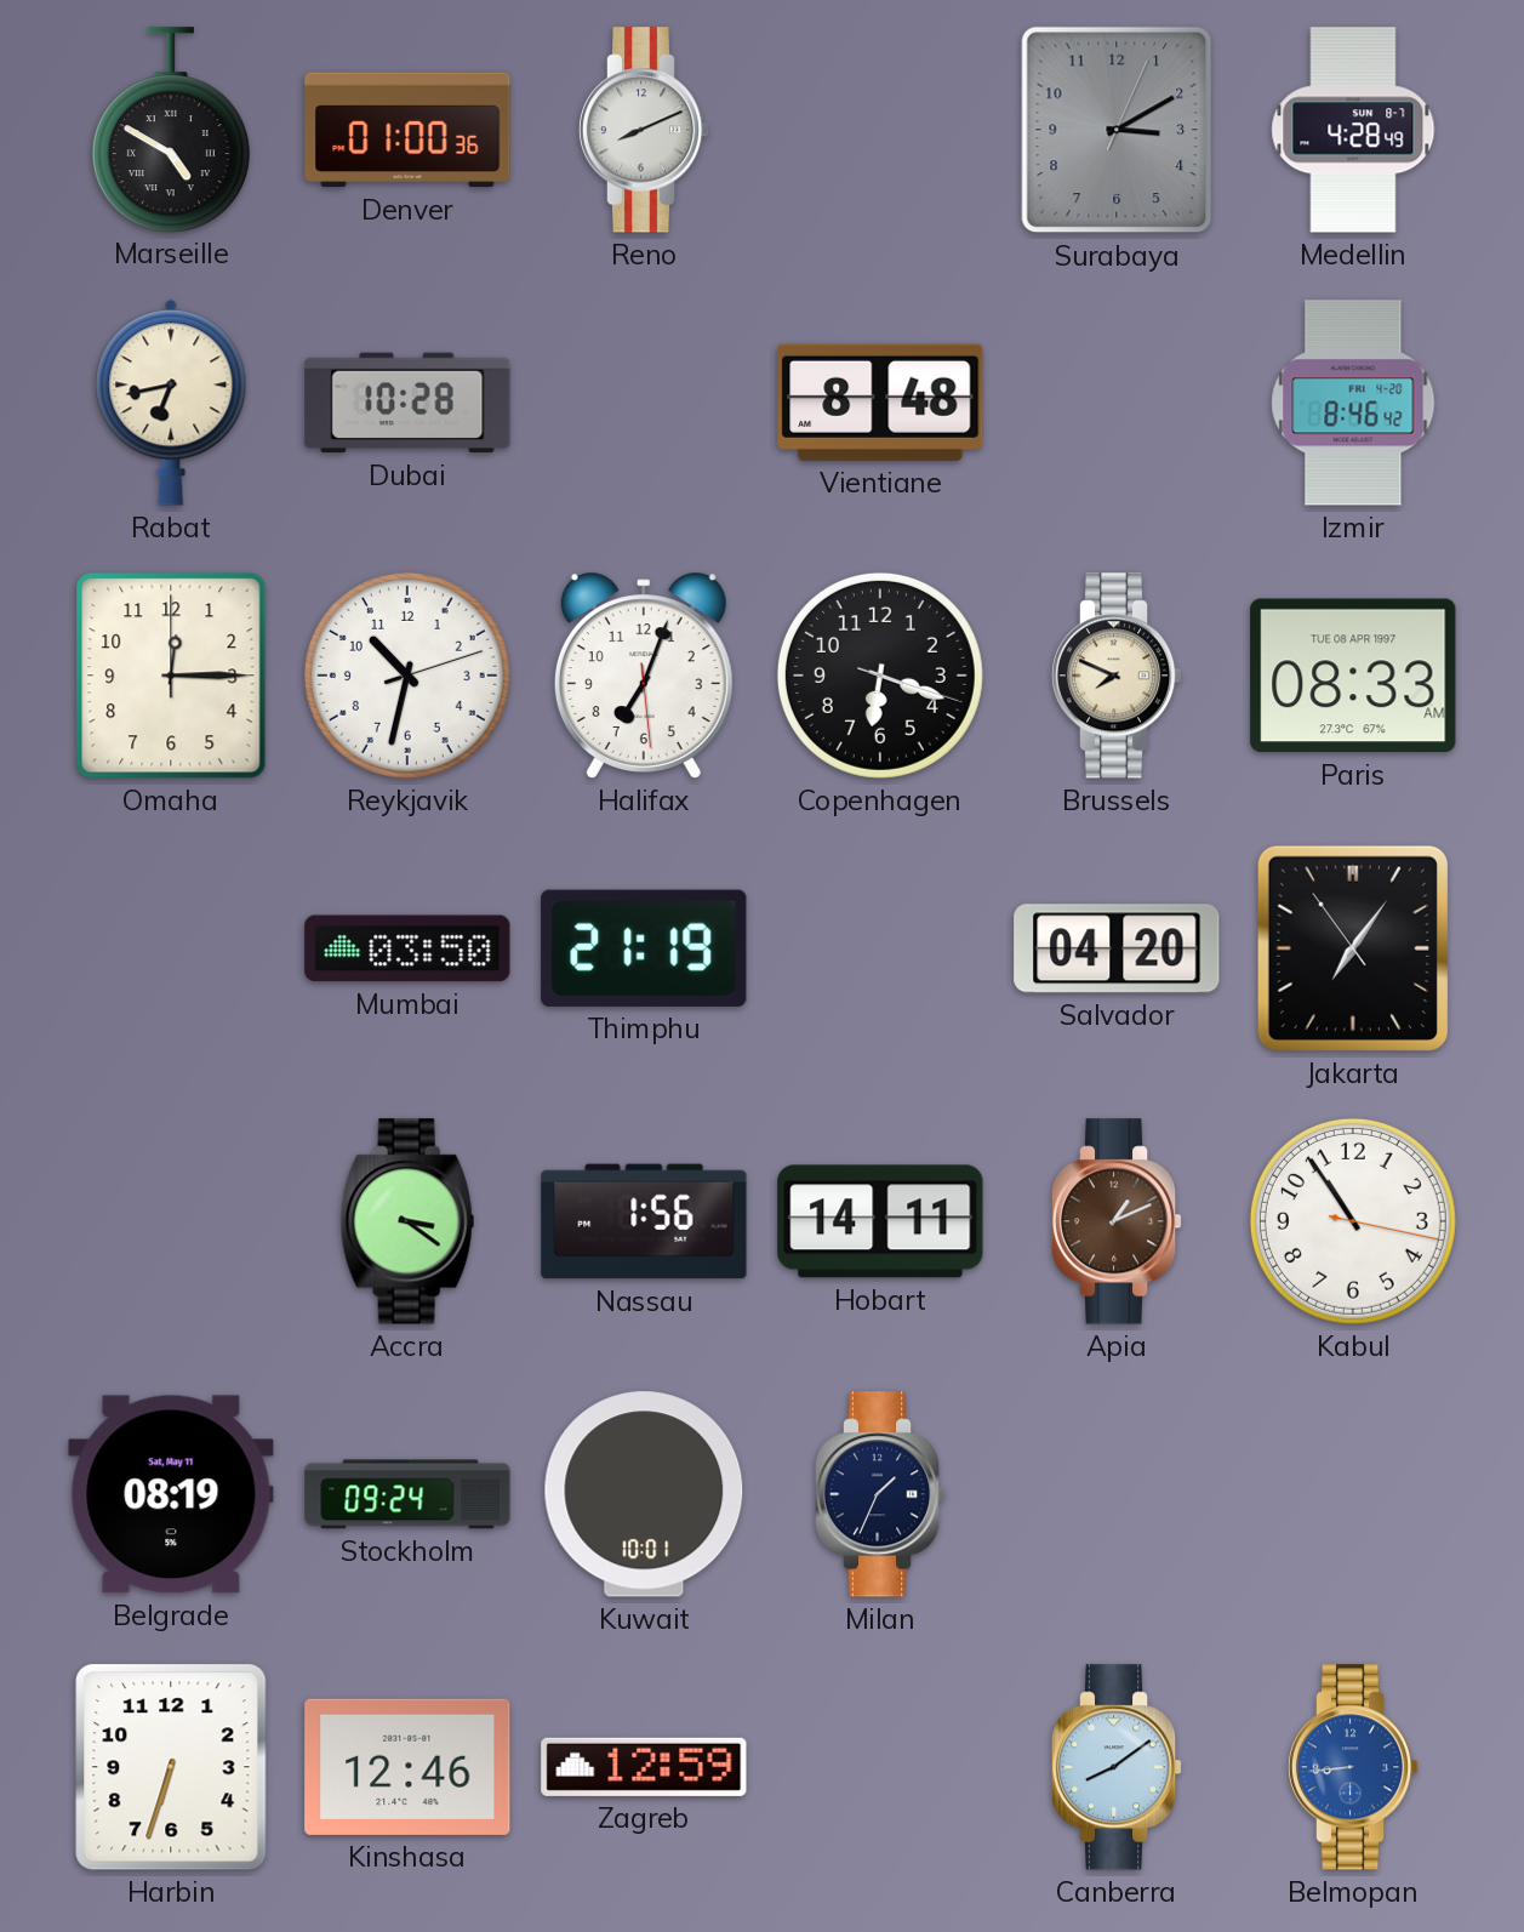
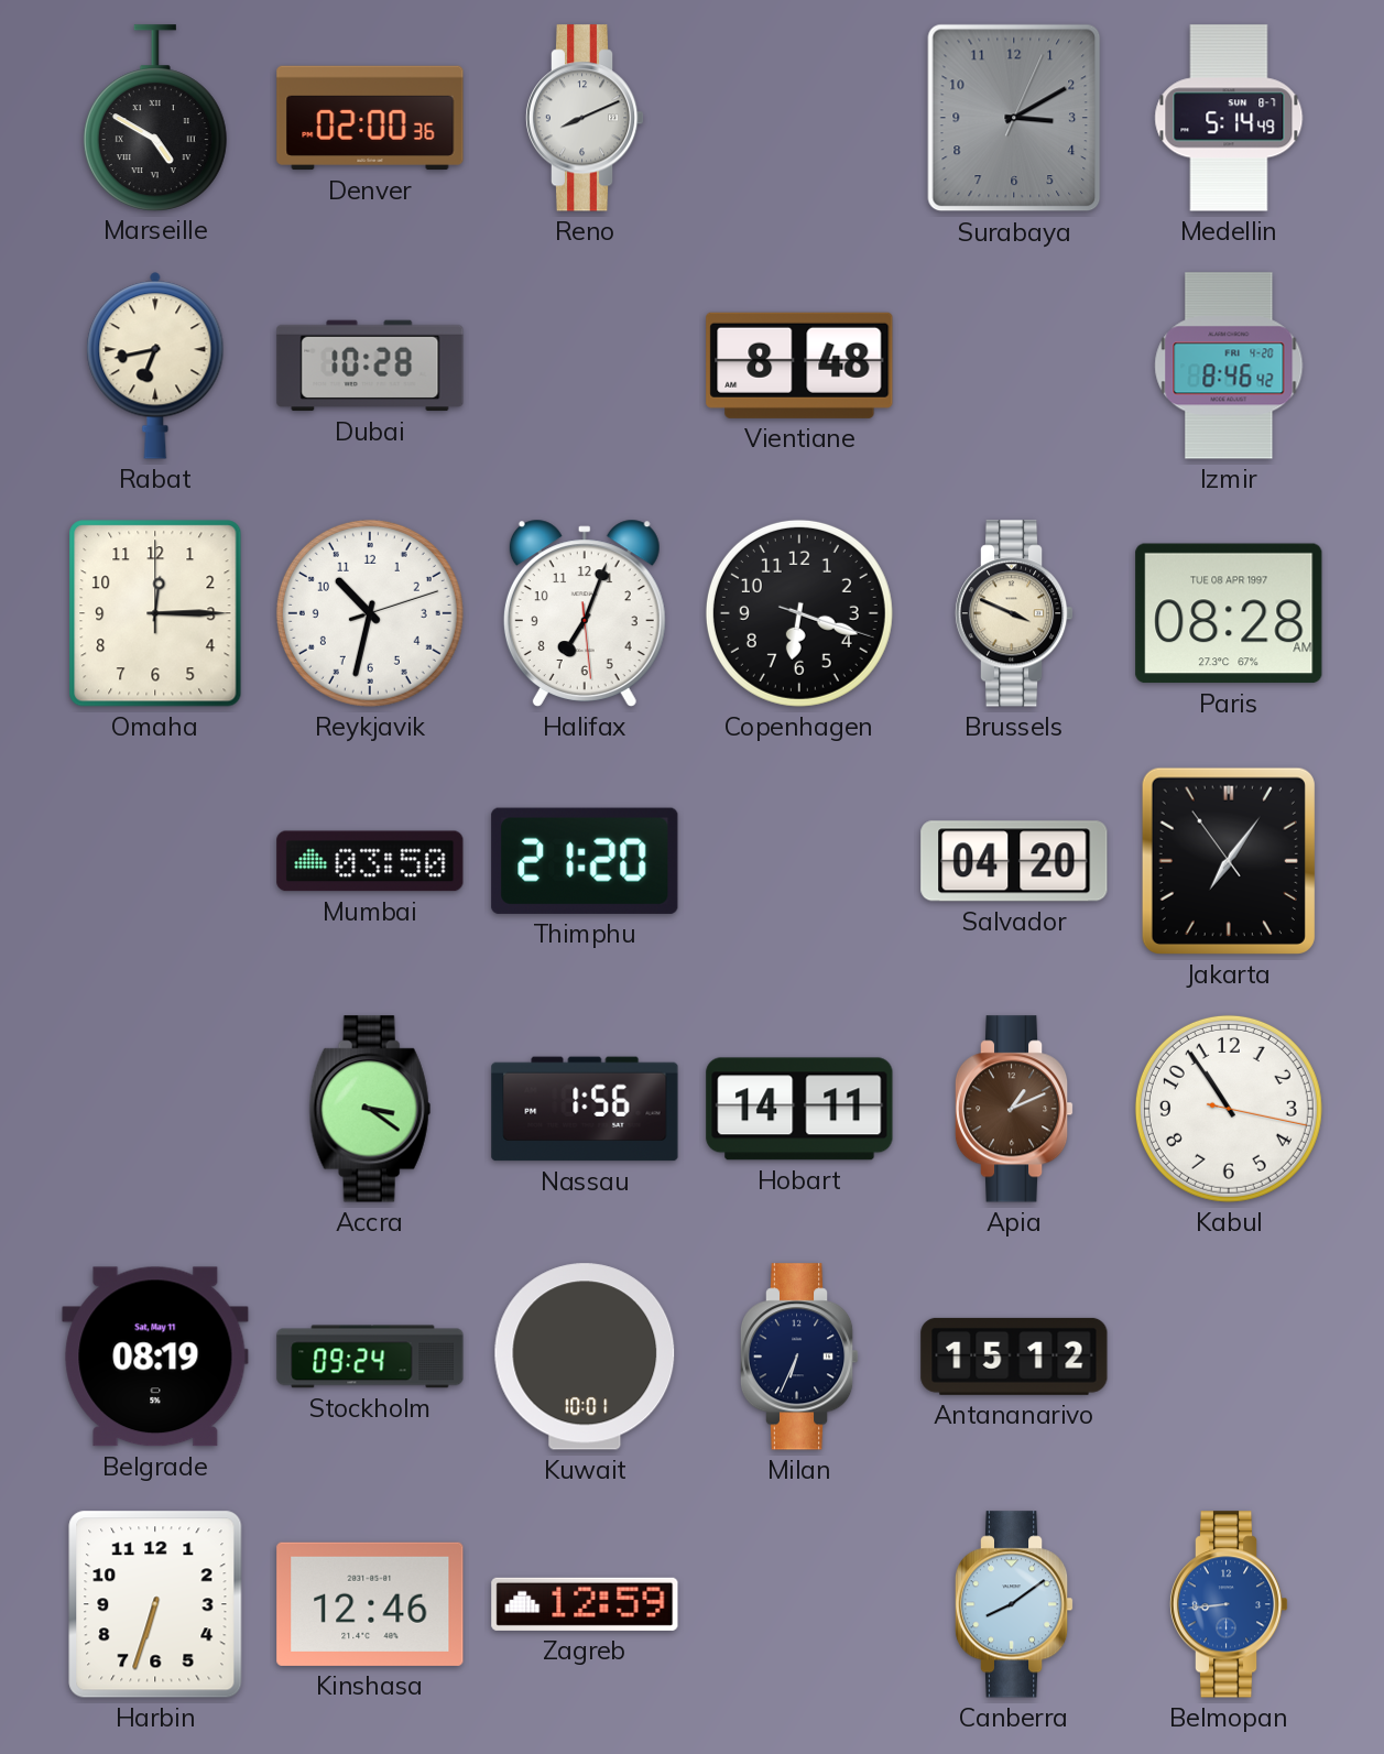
Denver: 01:00 -> 02:00
Medellin: 4:28 -> 5:14
Brussels: 7:49 -> 3:49
Paris: 08:33 -> 08:28
Thimphu: 21:19 -> 21:20
Milan: 1:34 -> 6:34
Antananarivo: none -> 15:12
